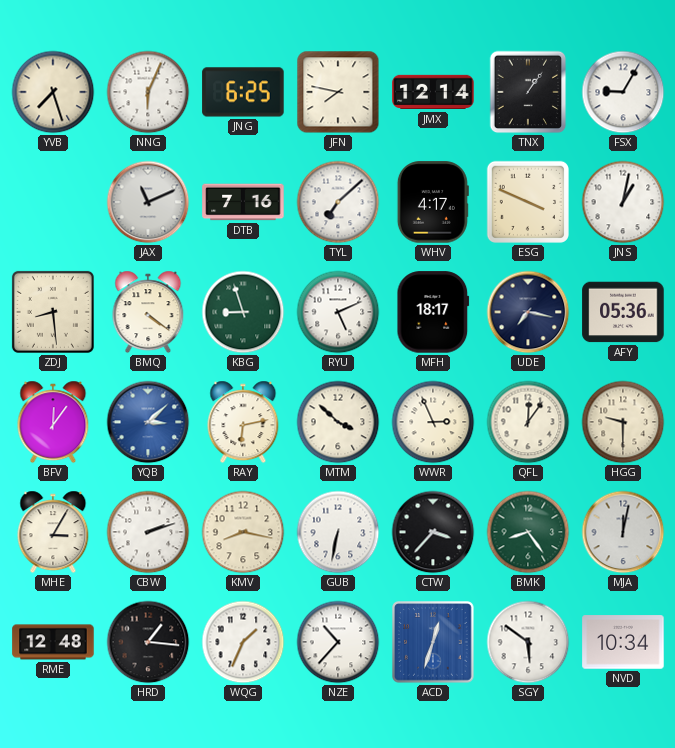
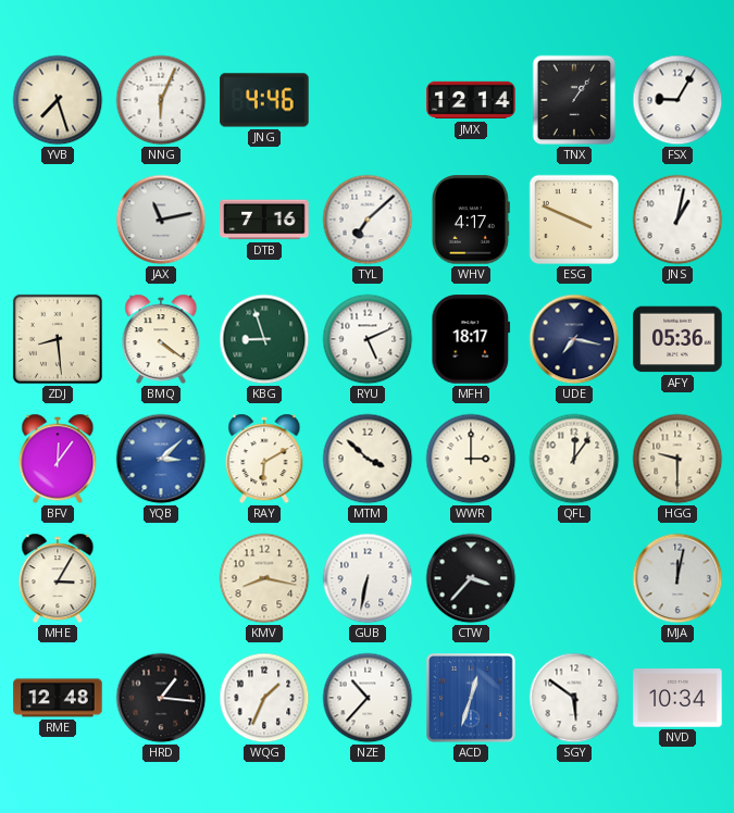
JNG: 6:25 -> 4:46
JFN: 7:47 -> none
JAX: 11:11 -> 11:13
RAY: 6:13 -> 6:10
WWR: 2:56 -> 3:00
CBW: 2:12 -> none
BMK: 8:24 -> none
